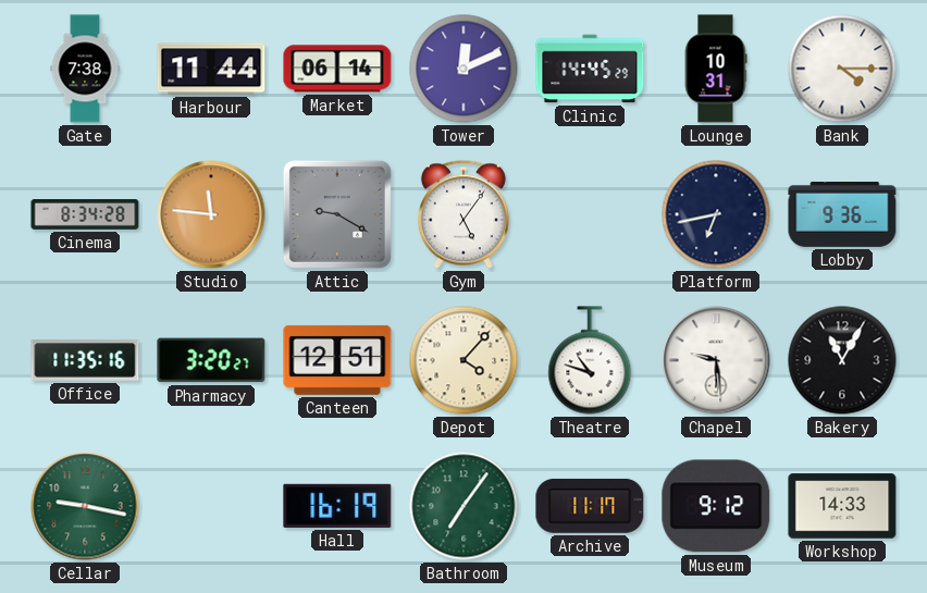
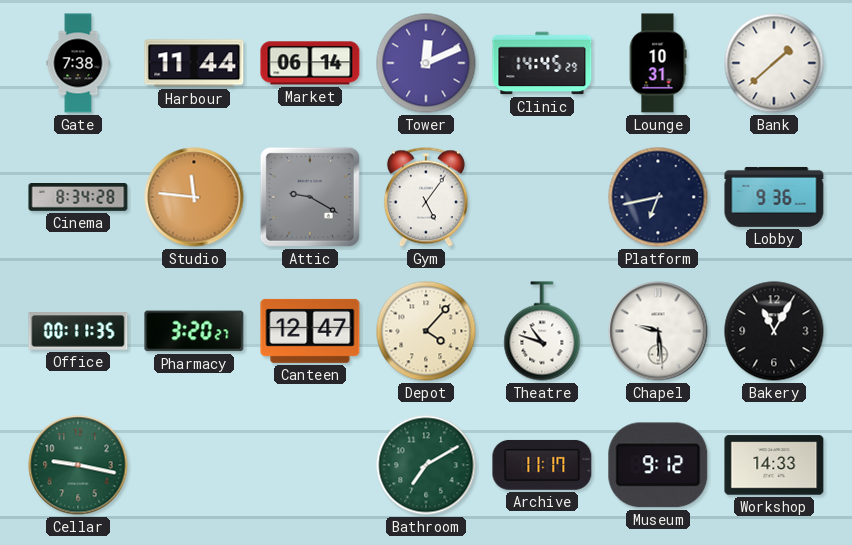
Bank: 4:15 -> 1:38
Office: 11:35 -> 00:11
Canteen: 12:51 -> 12:47
Hall: 16:19 -> none
Bathroom: 7:06 -> 7:10
